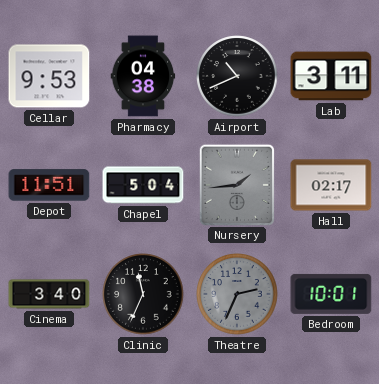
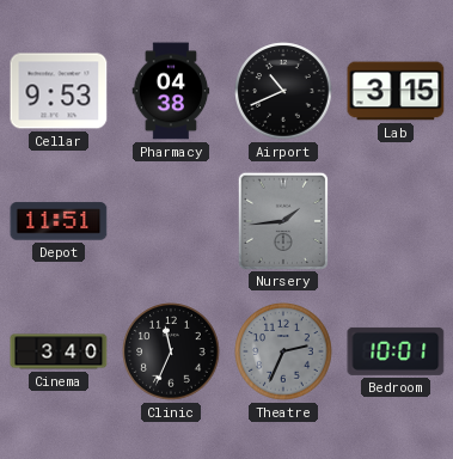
Lab: 3:11 -> 3:15
Chapel: 5:04 -> none
Hall: 02:17 -> none
